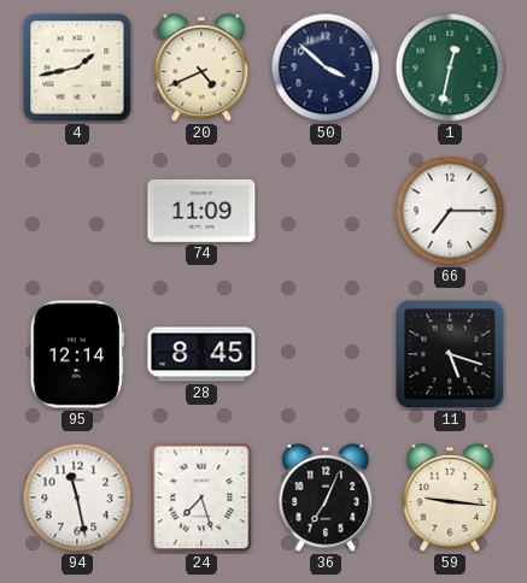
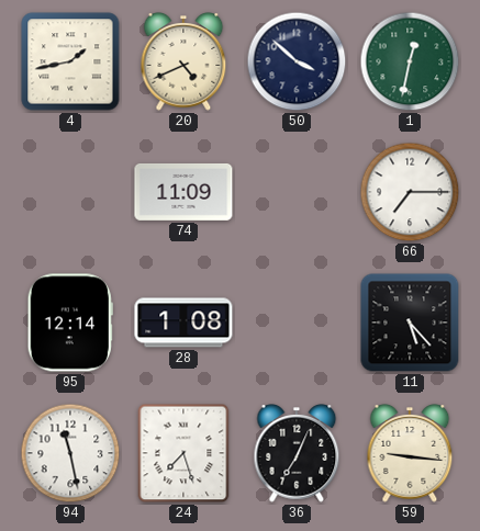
28: 8:45 -> 1:08
11: 5:18 -> 5:23
